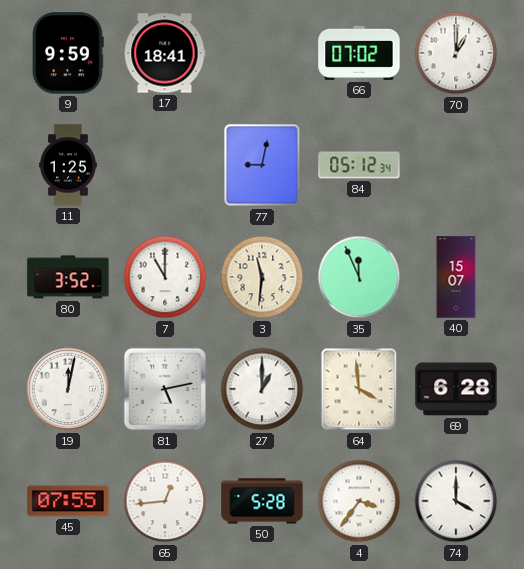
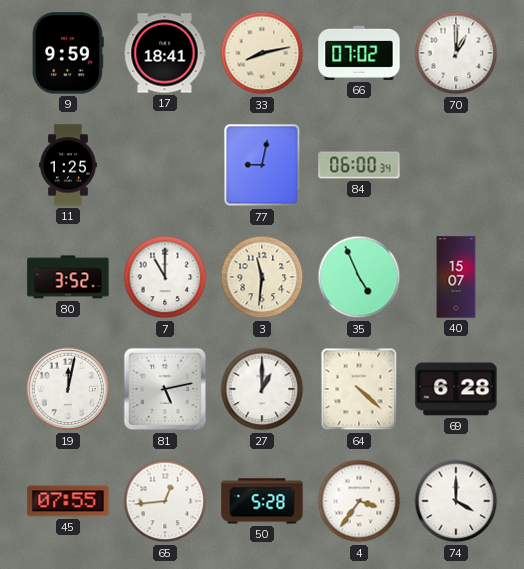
33: none -> 8:13
84: 05:12 -> 06:00
35: 11:56 -> 4:56
64: 3:59 -> 4:22
